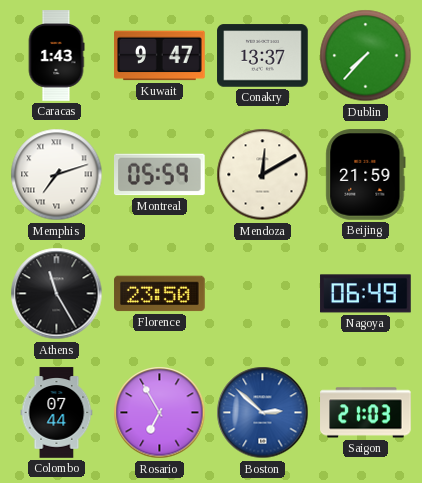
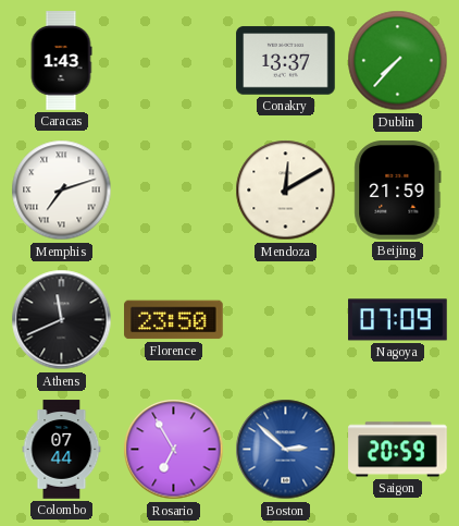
Kuwait: 9:47 -> none
Montreal: 05:59 -> none
Athens: 11:25 -> 11:41
Nagoya: 06:49 -> 07:09
Saigon: 21:03 -> 20:59
